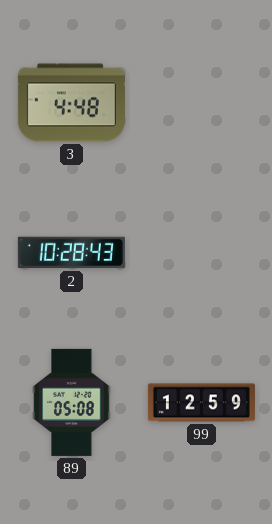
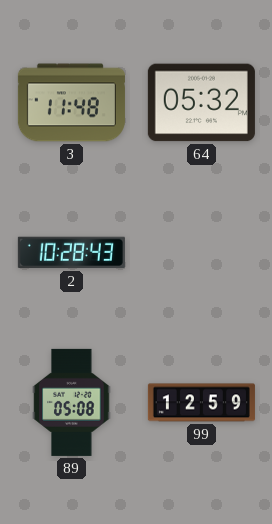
3: 4:48 -> 11:48
64: none -> 05:32
